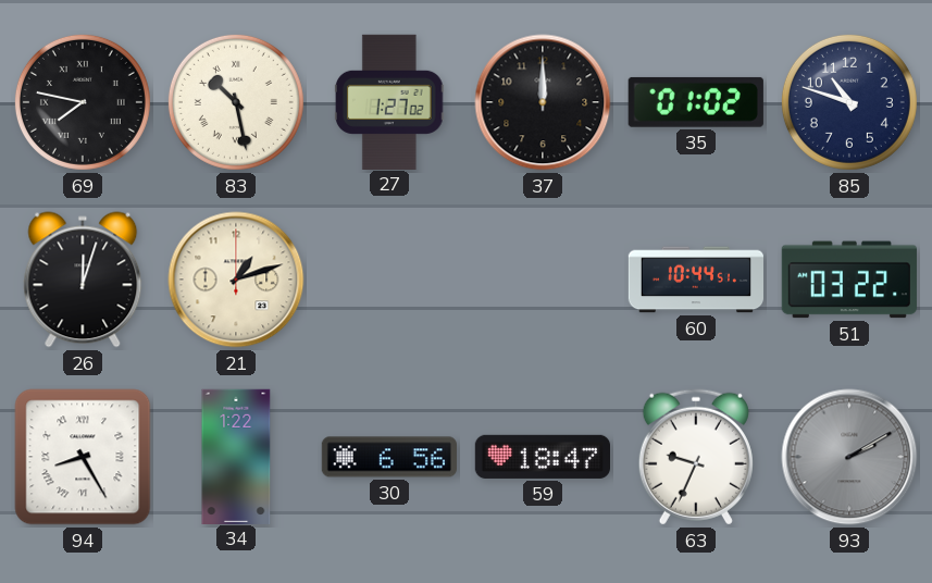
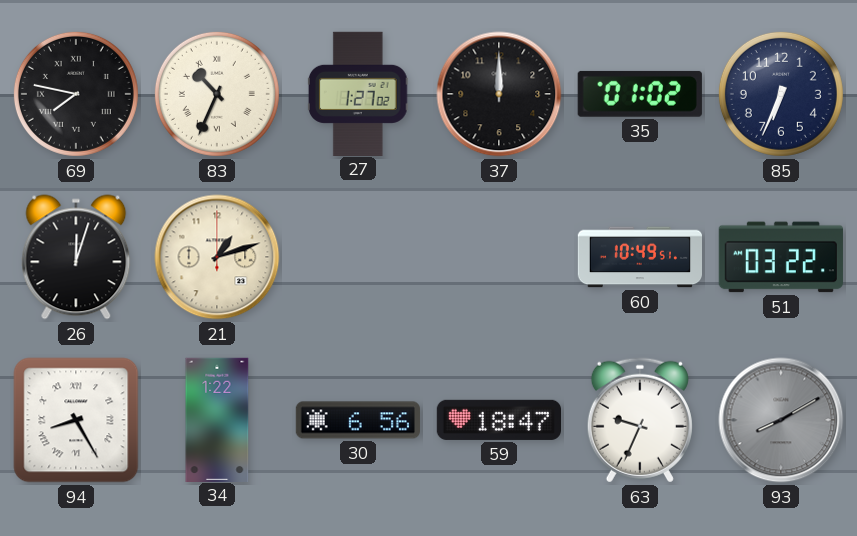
83: 10:28 -> 10:34
85: 10:48 -> 6:34
60: 10:44 -> 10:49
93: 2:10 -> 8:10
